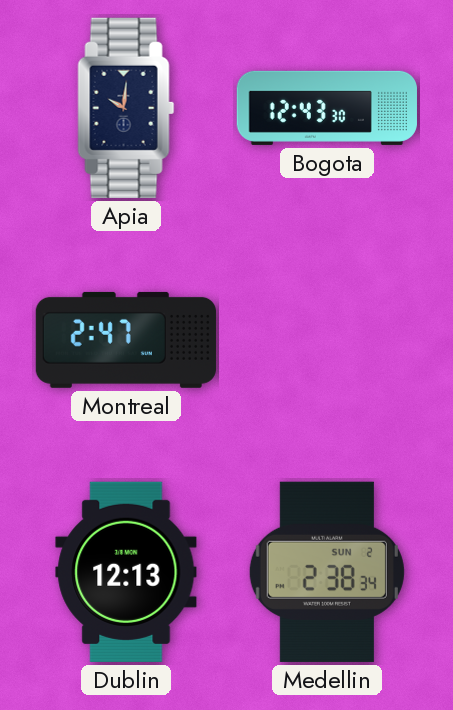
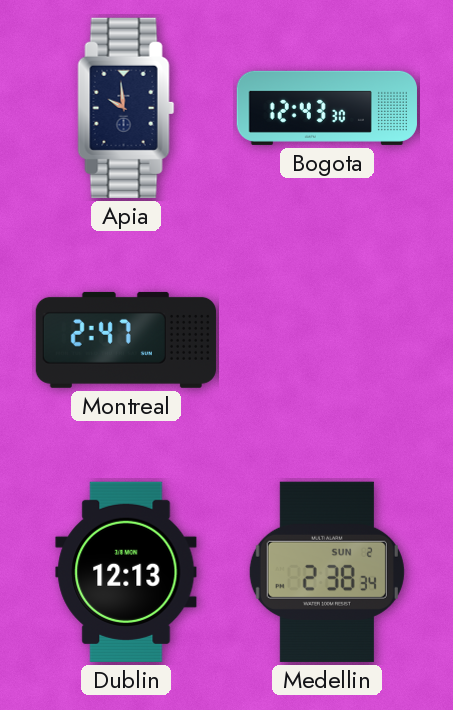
Apia: 10:01 -> 9:59
